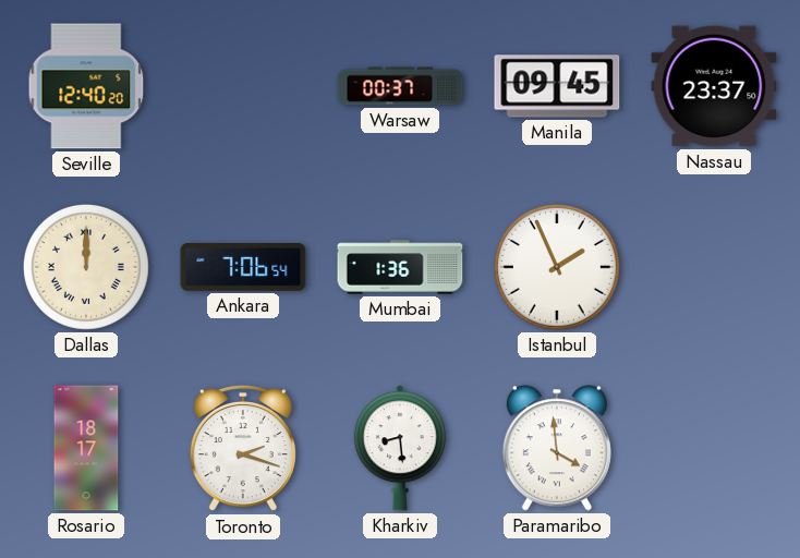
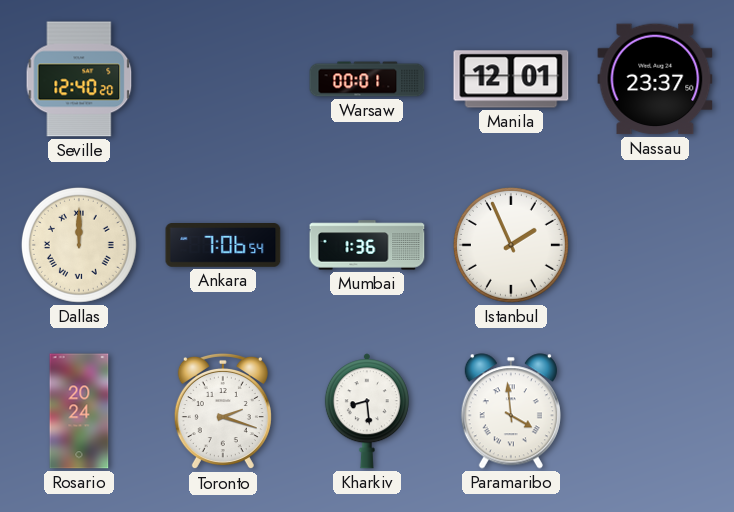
Warsaw: 00:37 -> 00:01
Manila: 09:45 -> 12:01
Rosario: 18:17 -> 20:24
